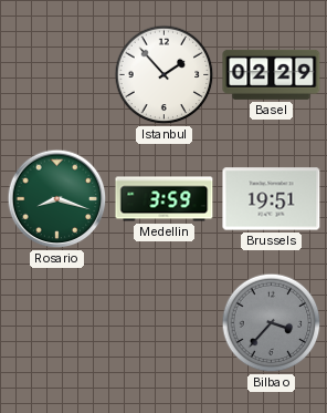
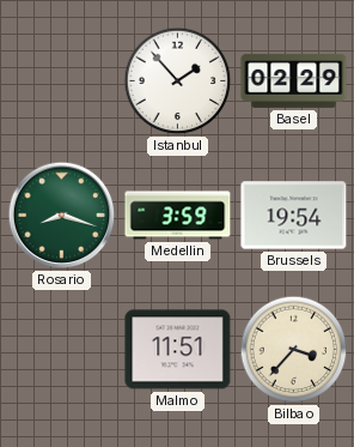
Brussels: 19:51 -> 19:54
Malmo: none -> 11:51
Bilbao dial: grey -> cream
